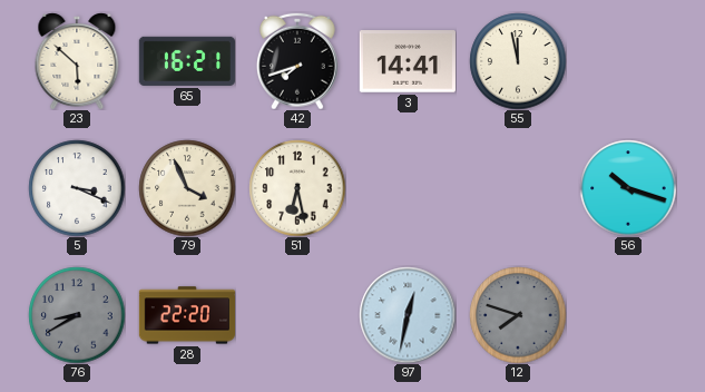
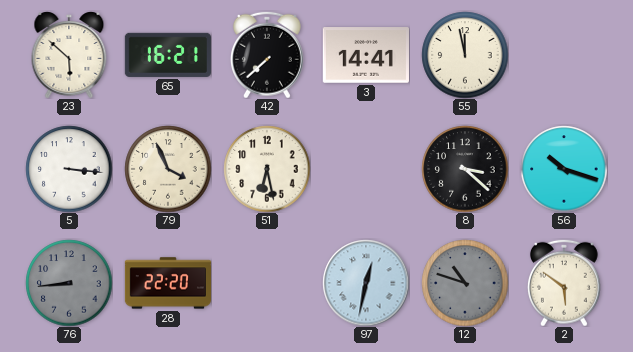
42: 7:42 -> 7:38
5: 3:19 -> 3:16
8: none -> 3:22
76: 8:40 -> 8:44
12: 7:48 -> 10:48
2: none -> 5:51
